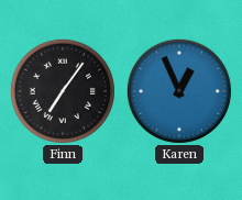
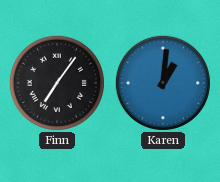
Karen: 12:56 -> 1:01
